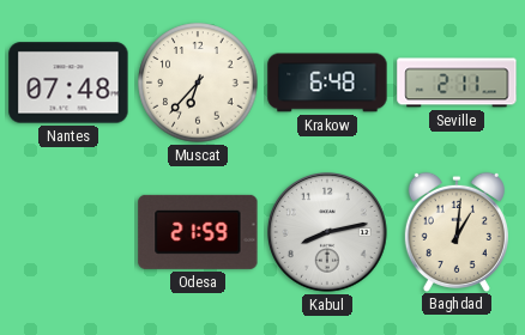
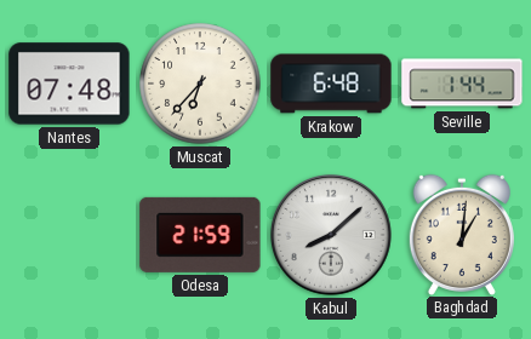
Seville: 2:11 -> 1:44
Kabul: 8:13 -> 8:08
